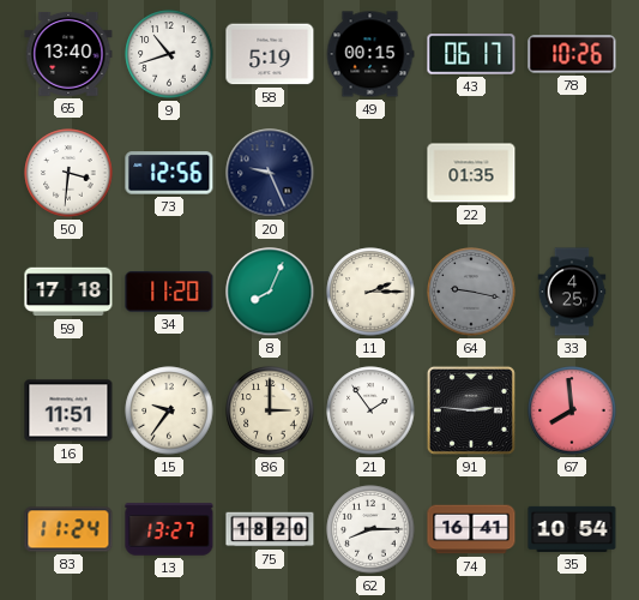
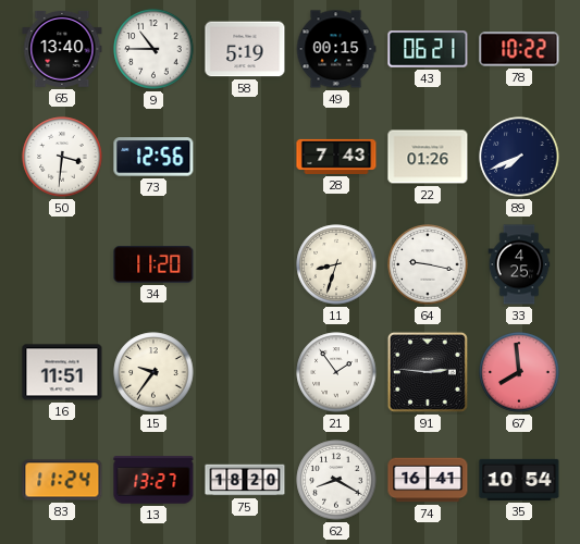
9: 10:42 -> 10:45
43: 06:17 -> 06:21
78: 10:26 -> 10:22
20: 9:26 -> none
28: none -> 7:43
22: 01:35 -> 01:26
89: none -> 7:41
59: 17:18 -> none
8: 8:04 -> none
11: 2:15 -> 8:33
64 dial: grey -> white
86: 3:00 -> none
62: 8:15 -> 8:20
